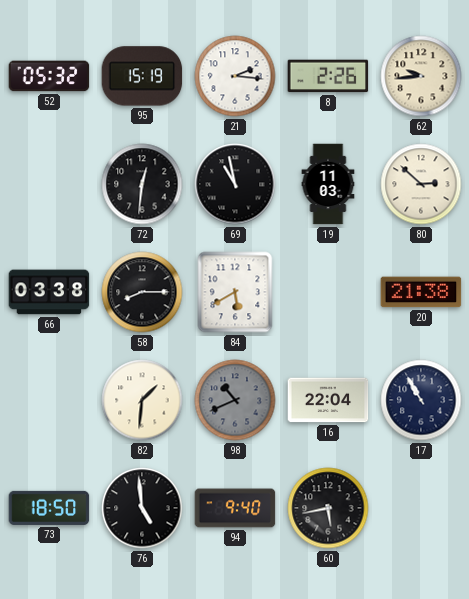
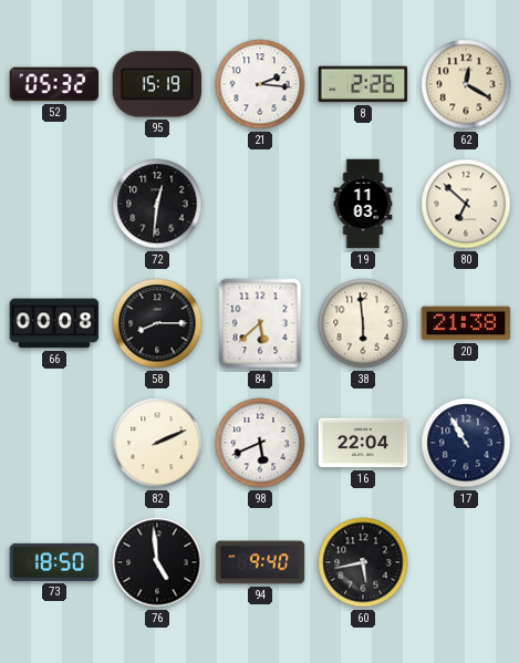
62: 9:44 -> 12:20
69: 10:58 -> none
80: 2:52 -> 6:52
66: 03:38 -> 00:08
84: 5:40 -> 5:38
38: none -> 5:59
82: 1:31 -> 2:11
98: 10:41 -> 5:41
98 dial: grey -> white
